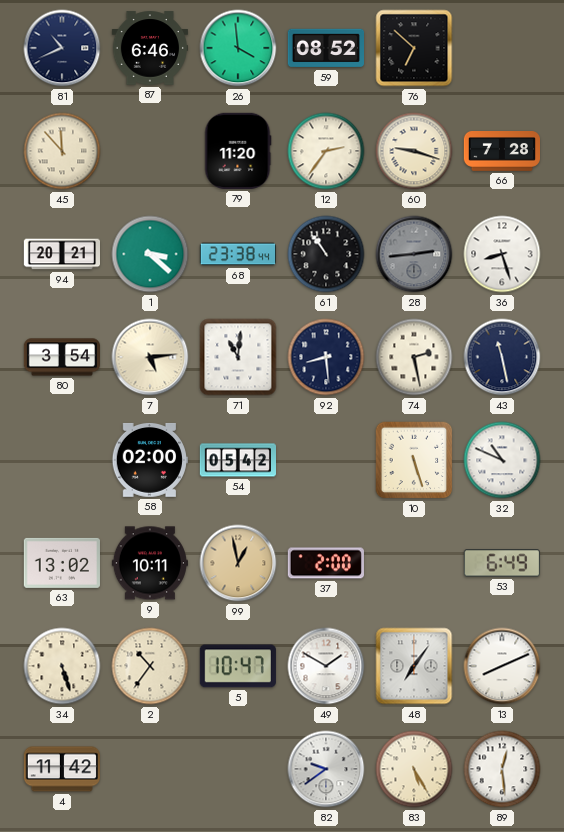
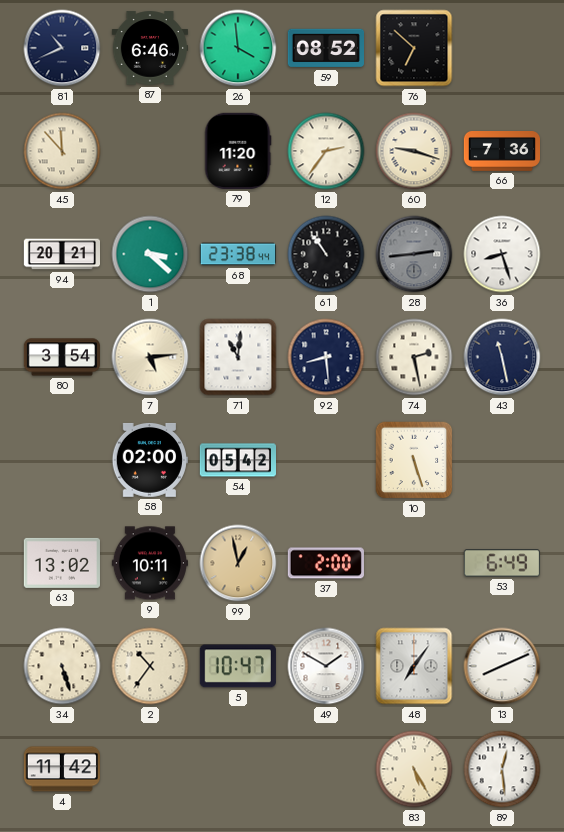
66: 7:28 -> 7:36
32: 10:49 -> none
82: 9:39 -> none
